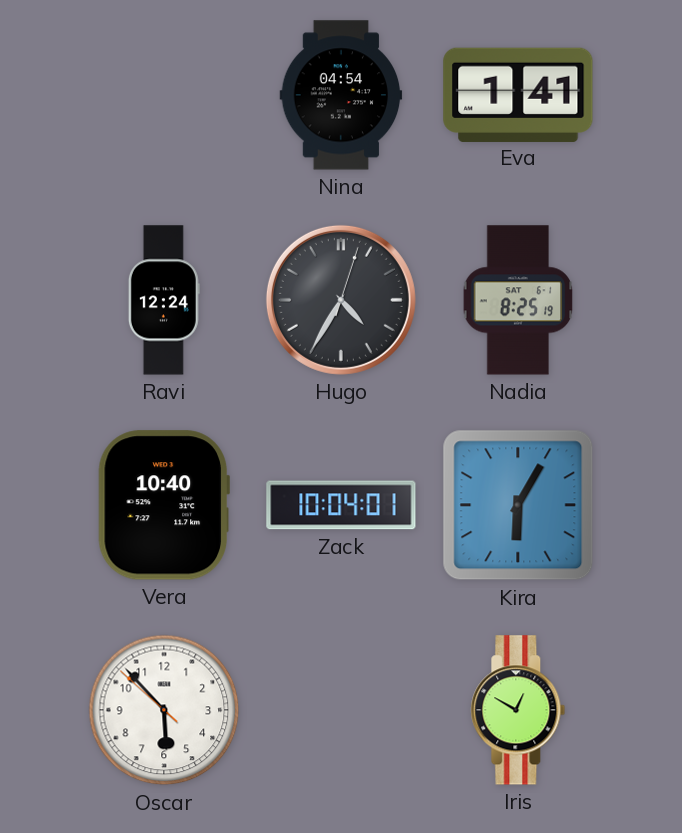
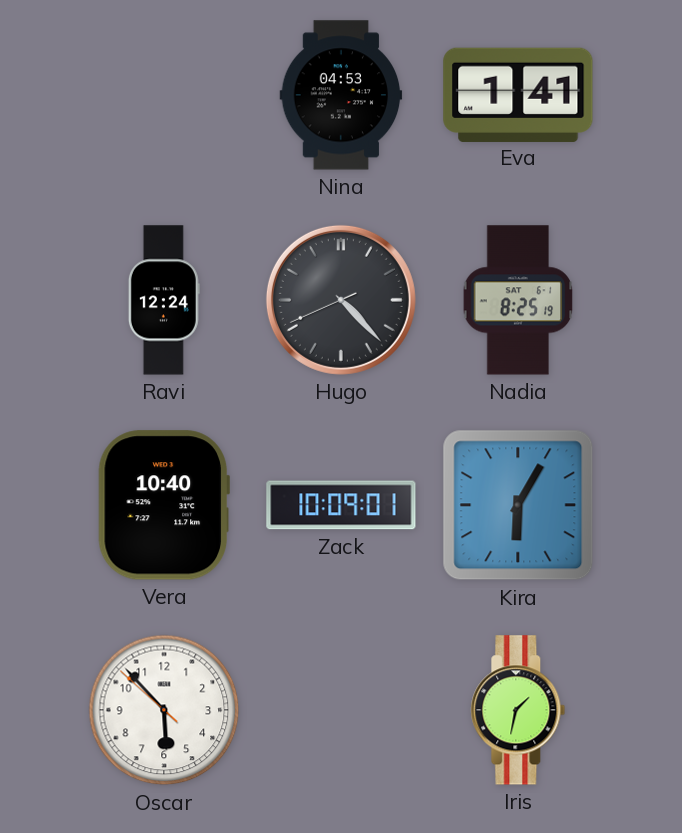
Nina: 04:54 -> 04:53
Hugo: 4:35 -> 4:22
Zack: 10:04 -> 10:09
Iris: 12:50 -> 1:32
